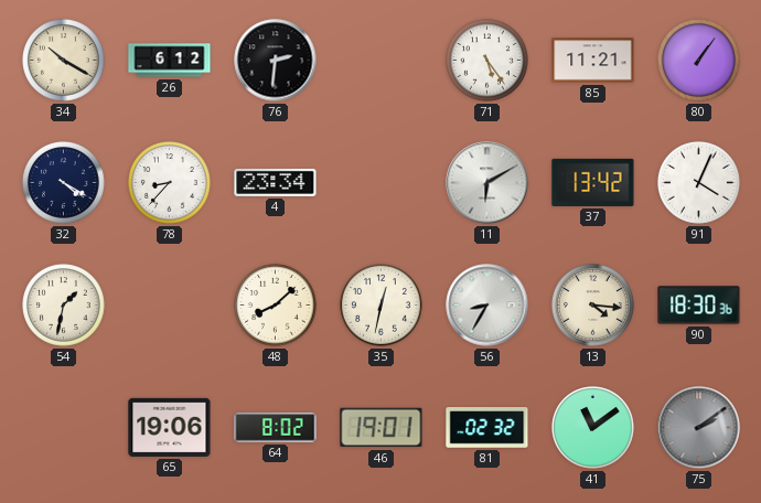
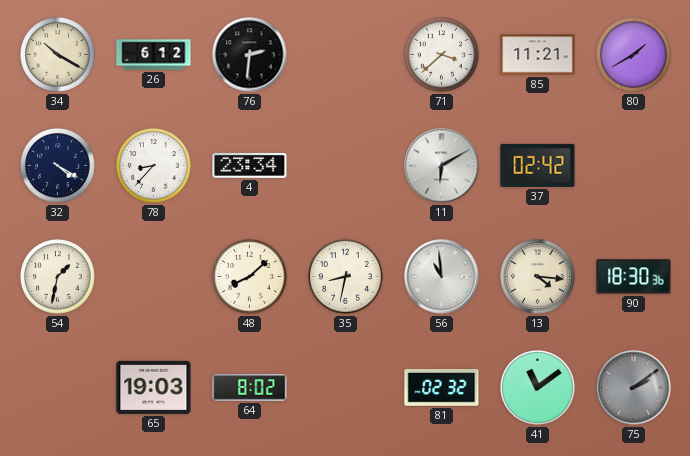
71: 5:24 -> 3:38
80: 1:06 -> 1:40
37: 13:42 -> 02:42
91: 4:04 -> none
35: 12:32 -> 8:32
56: 8:35 -> 10:59
65: 19:06 -> 19:03
46: 19:01 -> none
